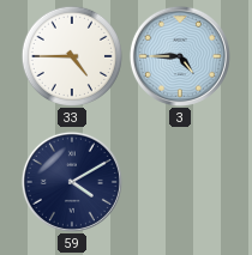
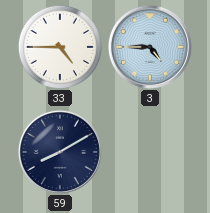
59: 4:10 -> 8:10
